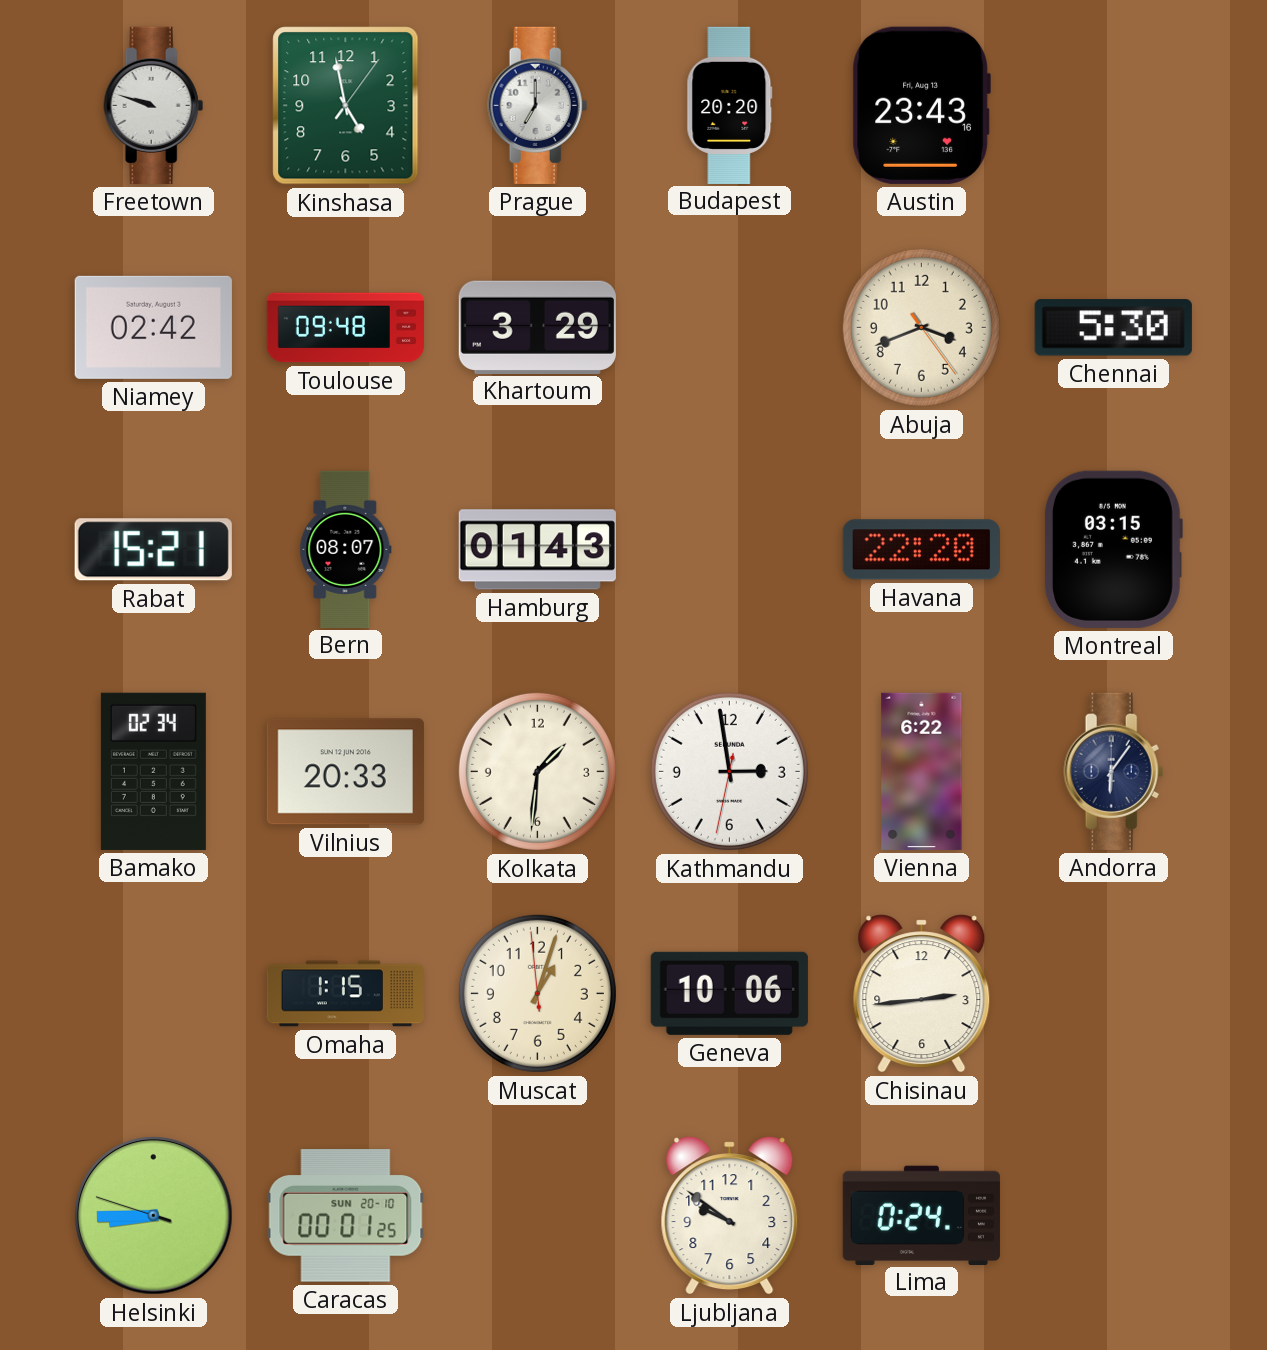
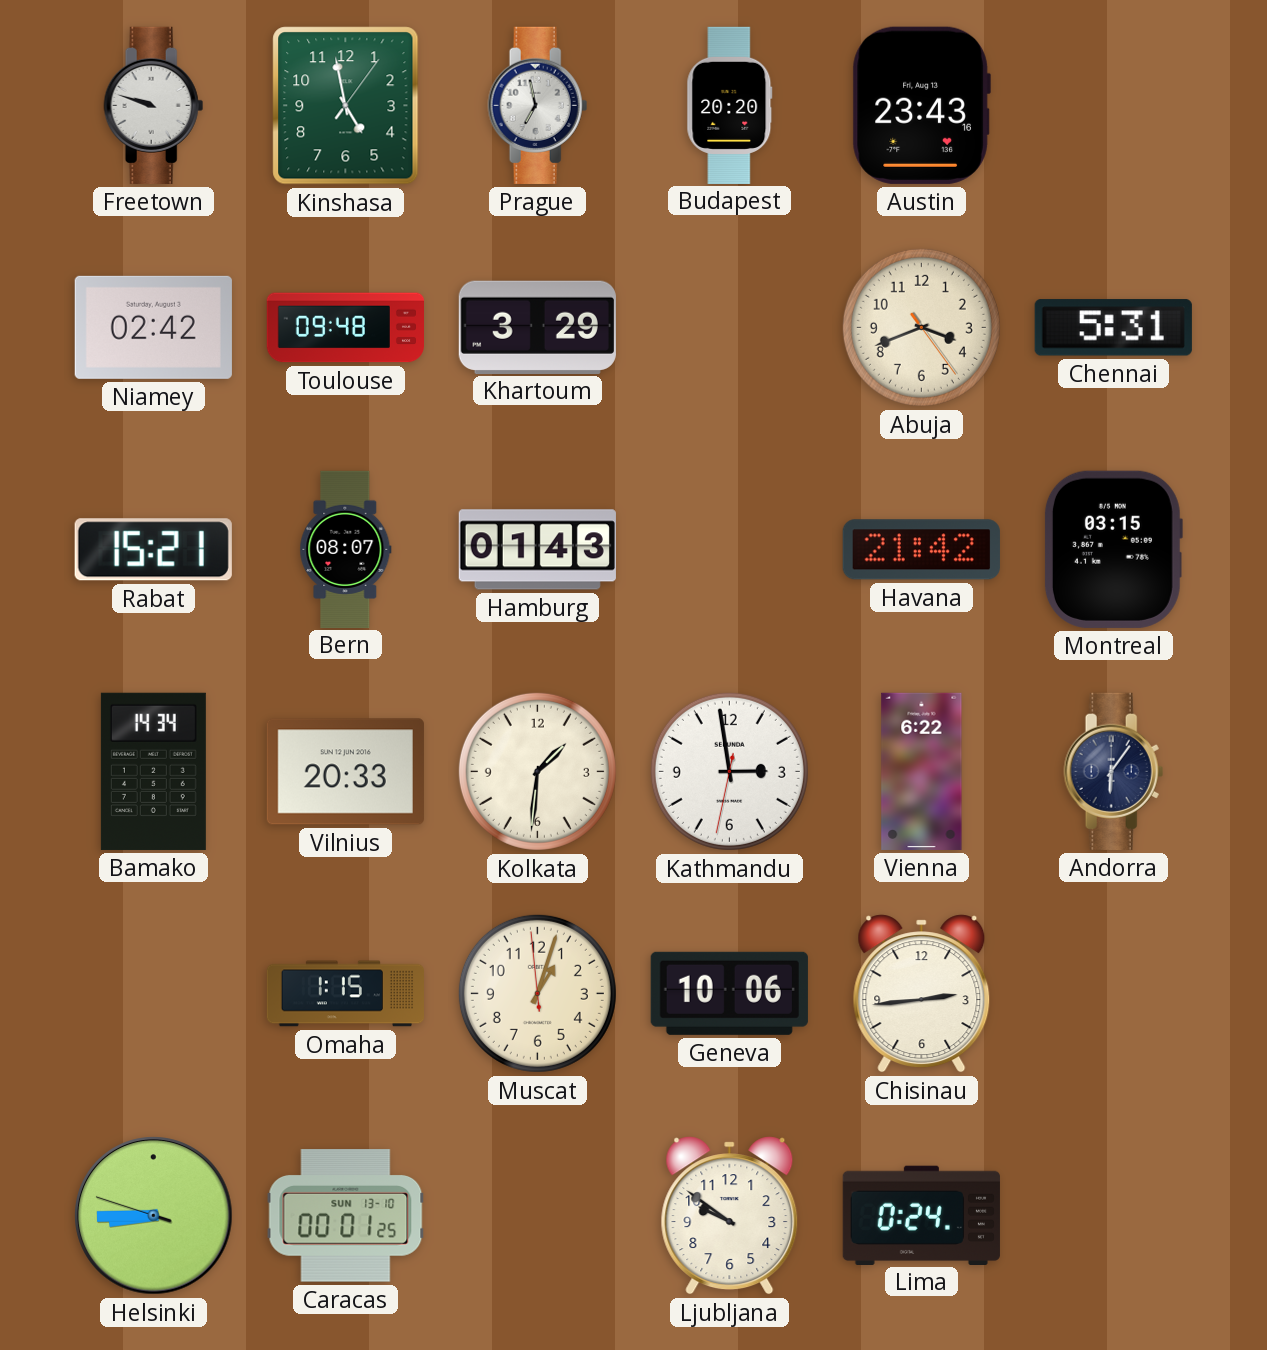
Prague: 7:00 -> 6:58
Chennai: 5:30 -> 5:31
Havana: 22:20 -> 21:42
Bamako: 02:34 -> 14:34
Caracas date: SUN 20-10 -> SUN 13-10
